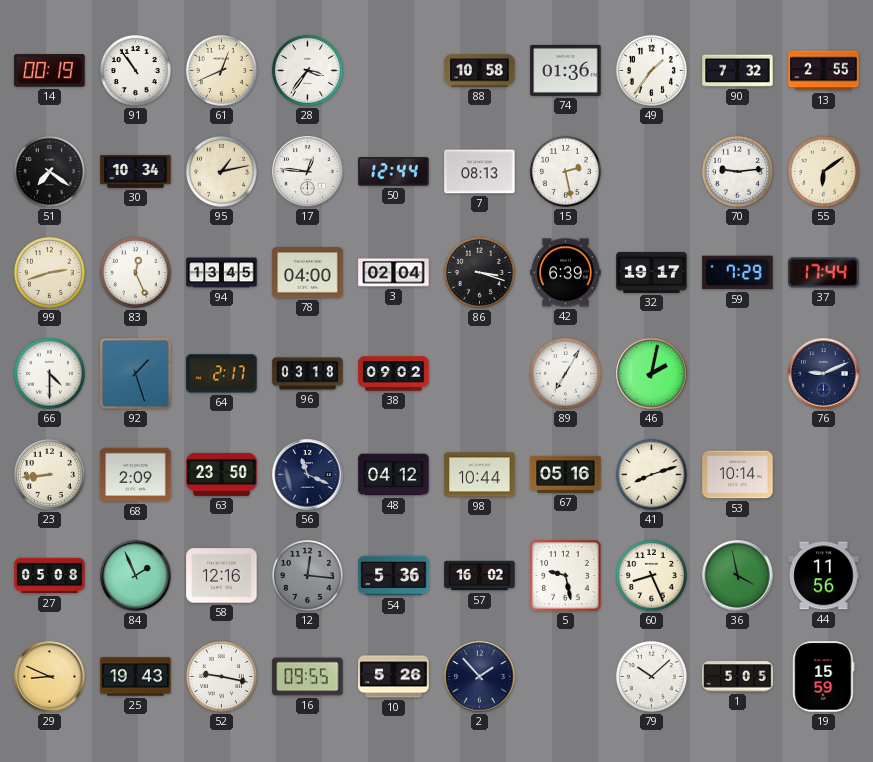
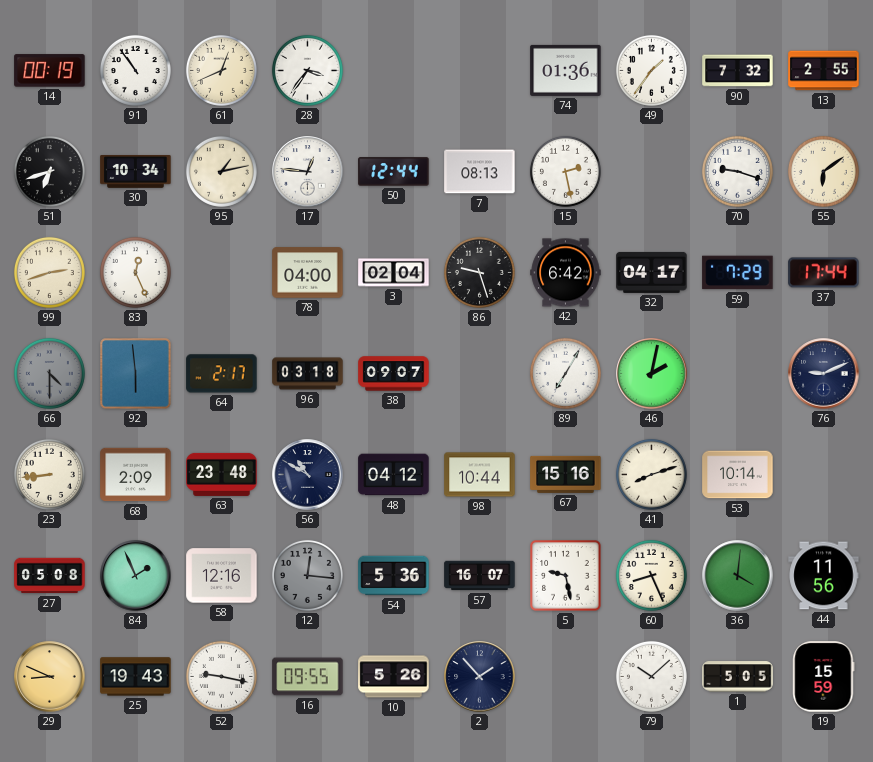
88: 10:58 -> none
51: 7:21 -> 6:42
70: 9:14 -> 9:18
94: 13:45 -> none
86: 3:18 -> 9:27
42: 6:39 -> 6:42
32: 19:17 -> 04:17
66 dial: white -> grey
92: 1:27 -> 5:59
38: 09:02 -> 09:07
63: 23:50 -> 23:48
56: 11:19 -> 10:50
67: 05:16 -> 15:16
57: 16:02 -> 16:07
36: 3:58 -> 4:01
